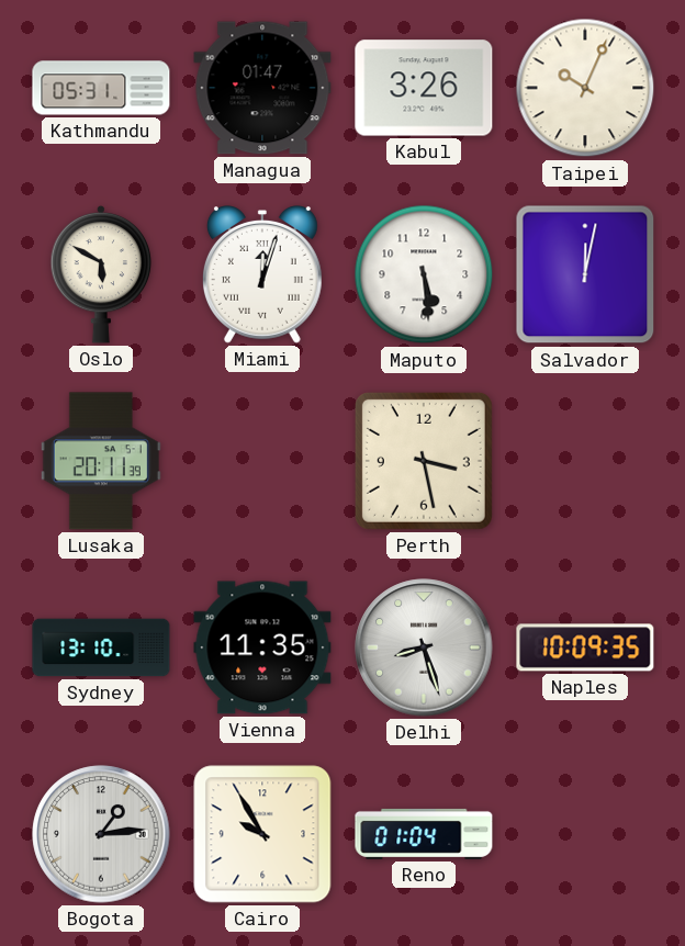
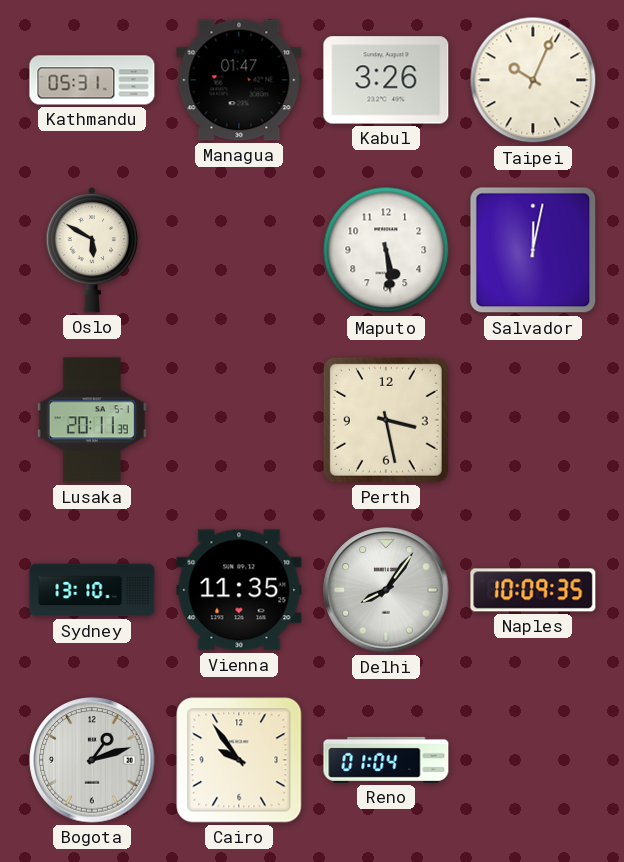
Miami: 12:03 -> none
Delhi: 8:27 -> 8:06
Bogota: 1:14 -> 1:12
Cairo: 9:55 -> 9:54
